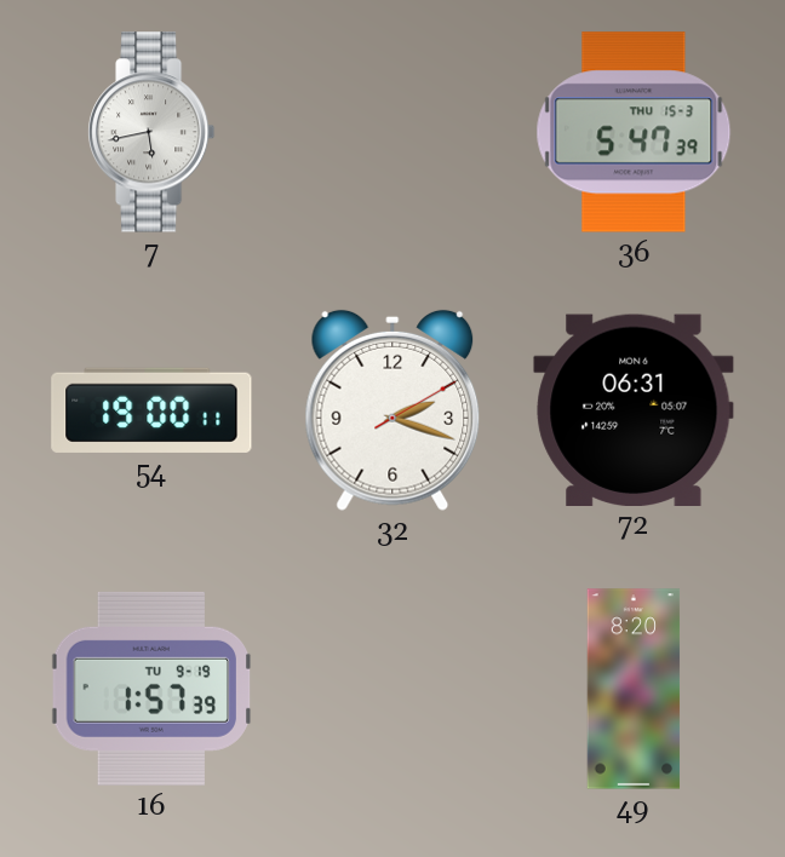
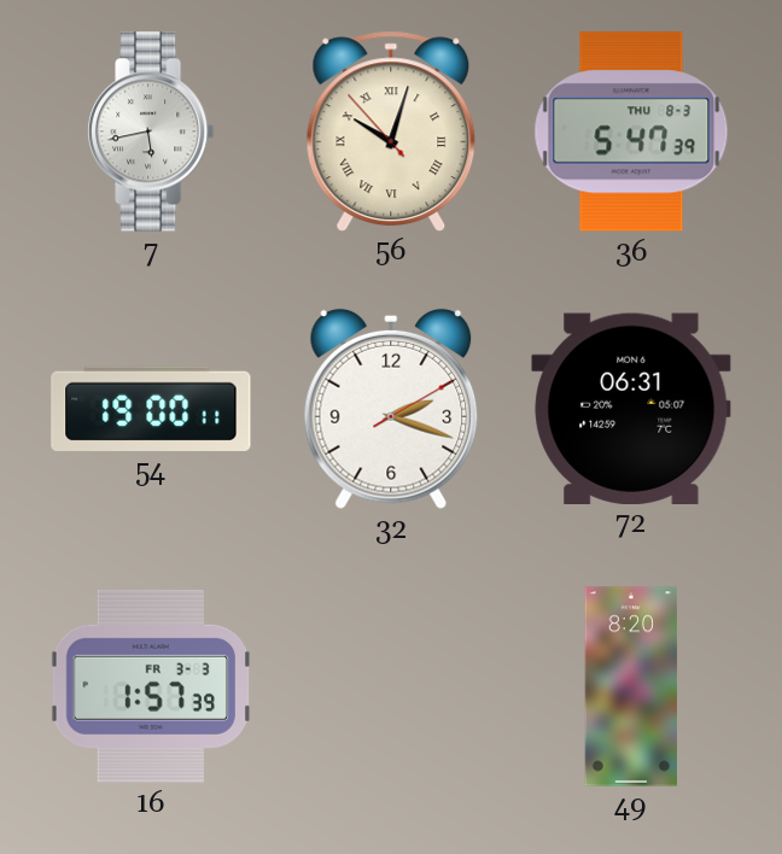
56: none -> 10:02
36 date: THU 15-3 -> THU 8-3
16 date: TU 9-19 -> FR 3-3
